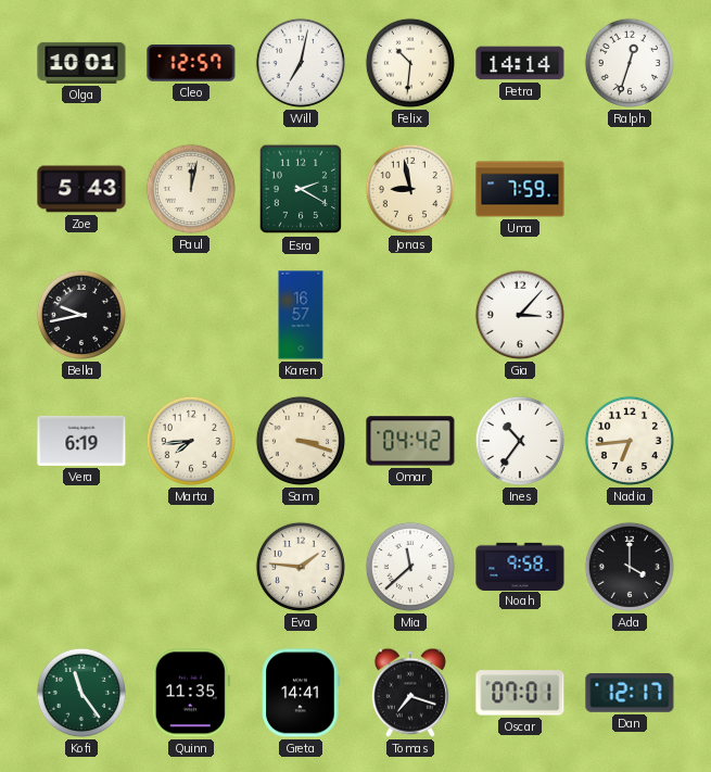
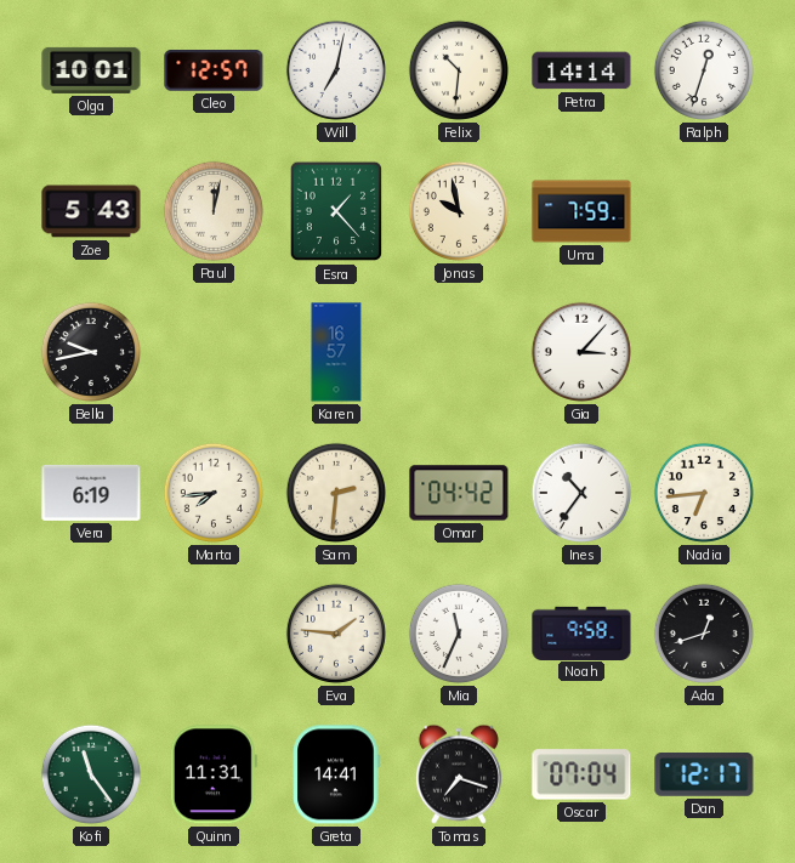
Esra: 2:20 -> 1:23
Jonas: 8:58 -> 9:58
Sam: 3:18 -> 2:31
Mia: 11:38 -> 11:34
Ada: 4:00 -> 12:42
Quinn: 11:35 -> 11:31
Oscar: 07:01 -> 07:04
